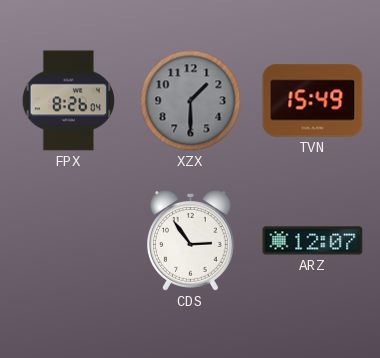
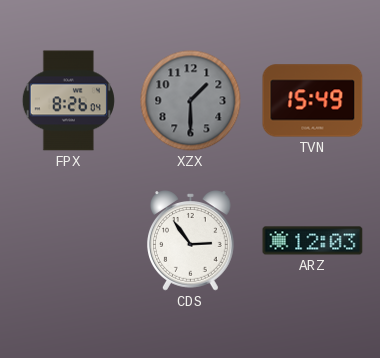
ARZ: 12:07 -> 12:03
